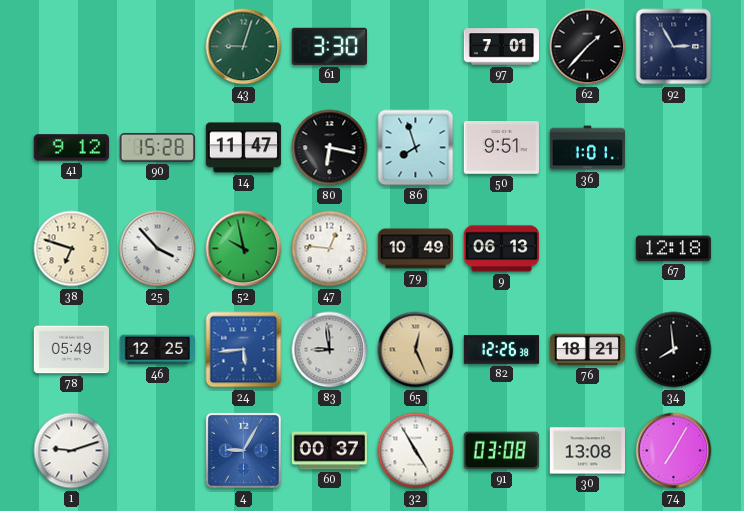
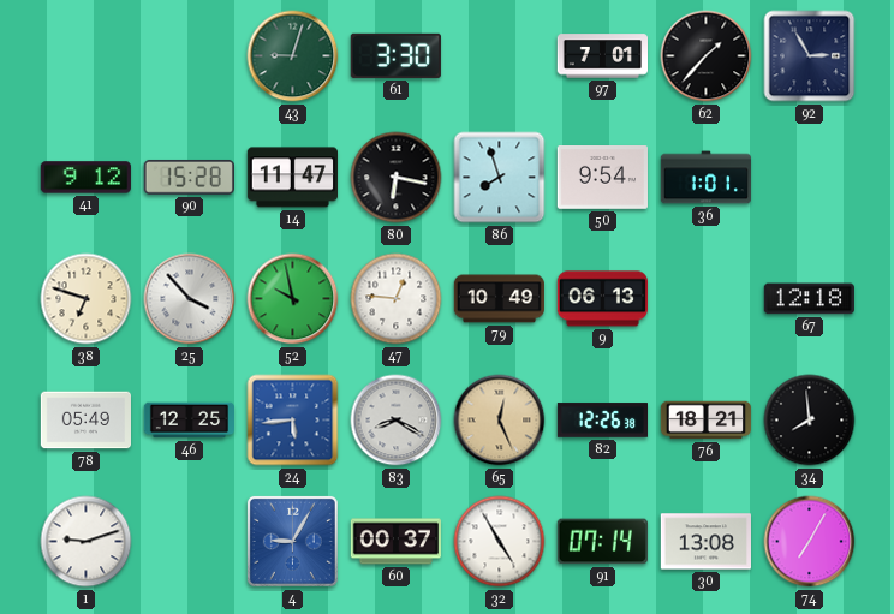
50: 9:51 -> 9:54
83: 8:59 -> 8:20
91: 03:08 -> 07:14
